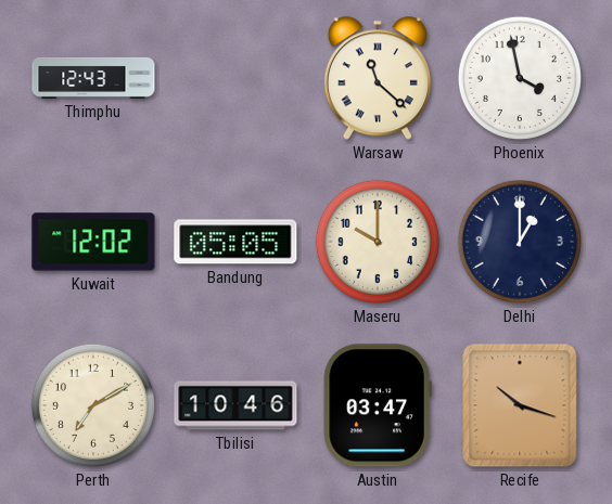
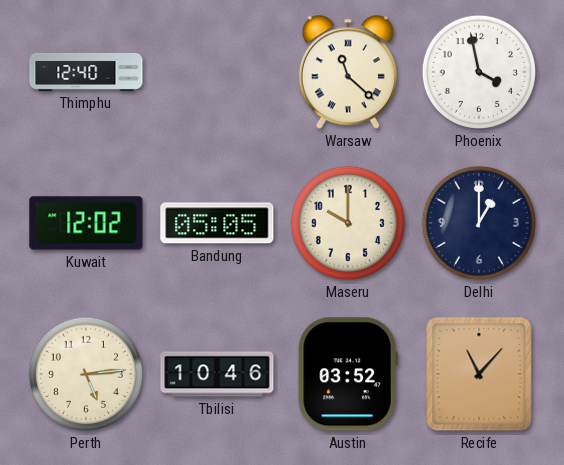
Thimphu: 12:43 -> 12:40
Perth: 7:10 -> 5:14
Austin: 03:47 -> 03:52
Recife: 10:18 -> 11:07
